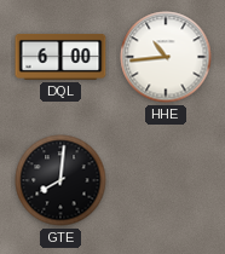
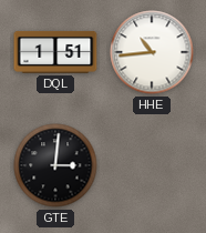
DQL: 6:00 -> 1:51
GTE: 8:01 -> 3:01
